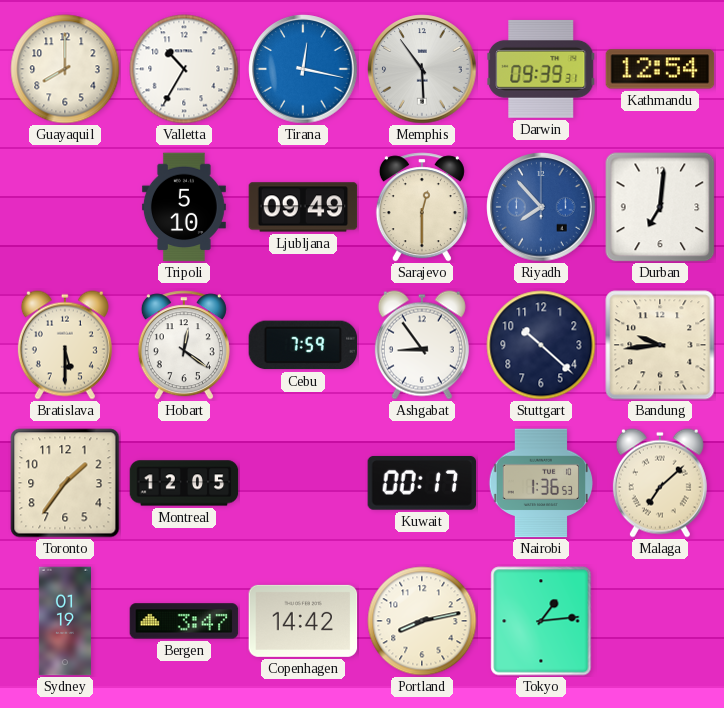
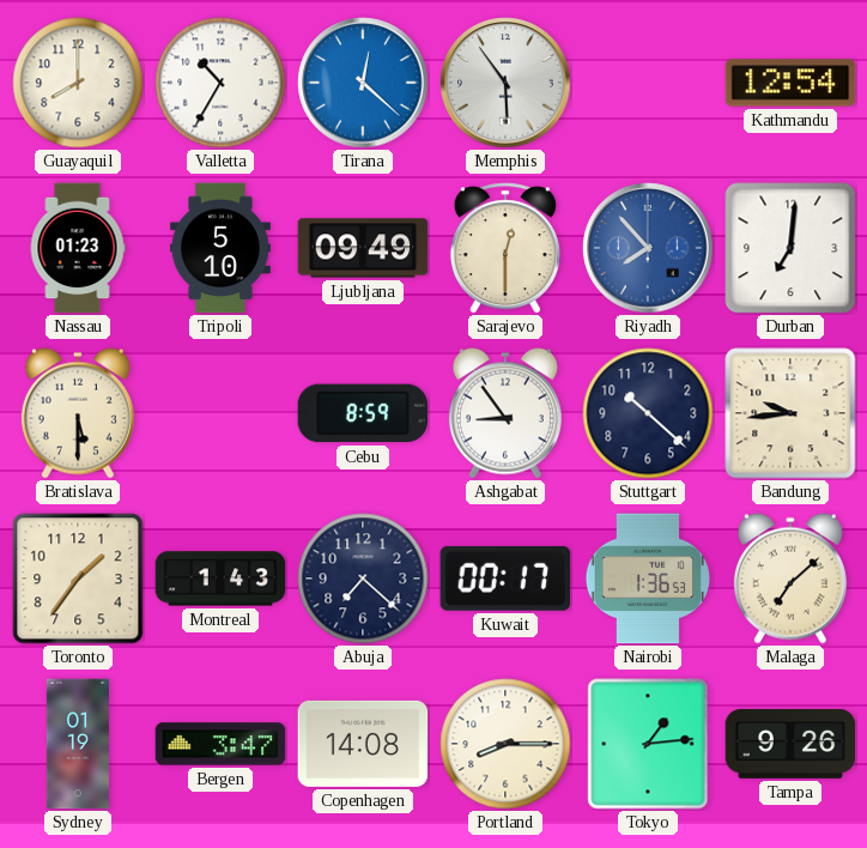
Tirana: 12:17 -> 12:22
Darwin: 09:39 -> none
Nassau: none -> 01:23
Hobart: 12:21 -> none
Cebu: 7:59 -> 8:59
Montreal: 12:05 -> 1:43
Abuja: none -> 7:22
Copenhagen: 14:42 -> 14:08
Portland: 8:13 -> 8:15
Tampa: none -> 9:26
